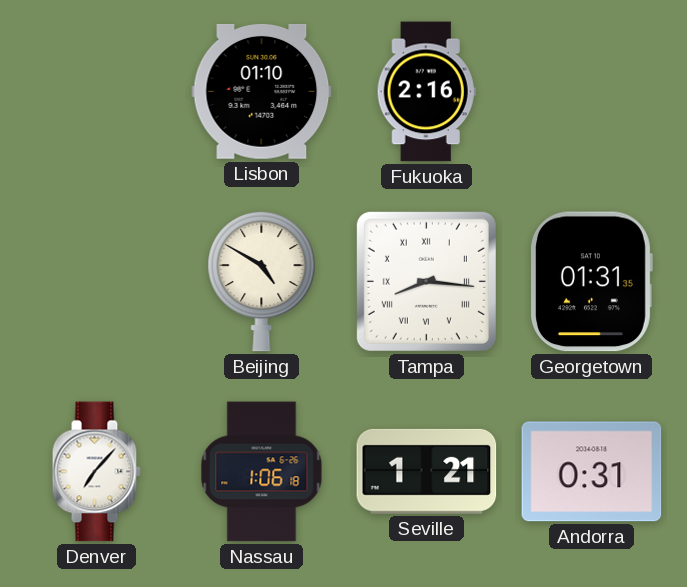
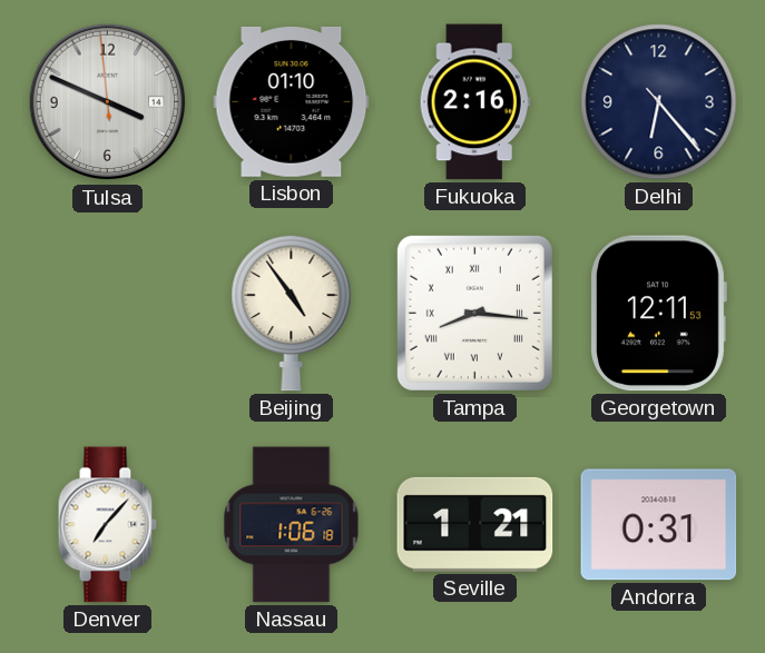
Tulsa: none -> 3:48
Delhi: none -> 6:23
Beijing: 4:50 -> 4:54
Georgetown: 01:31 -> 12:11
